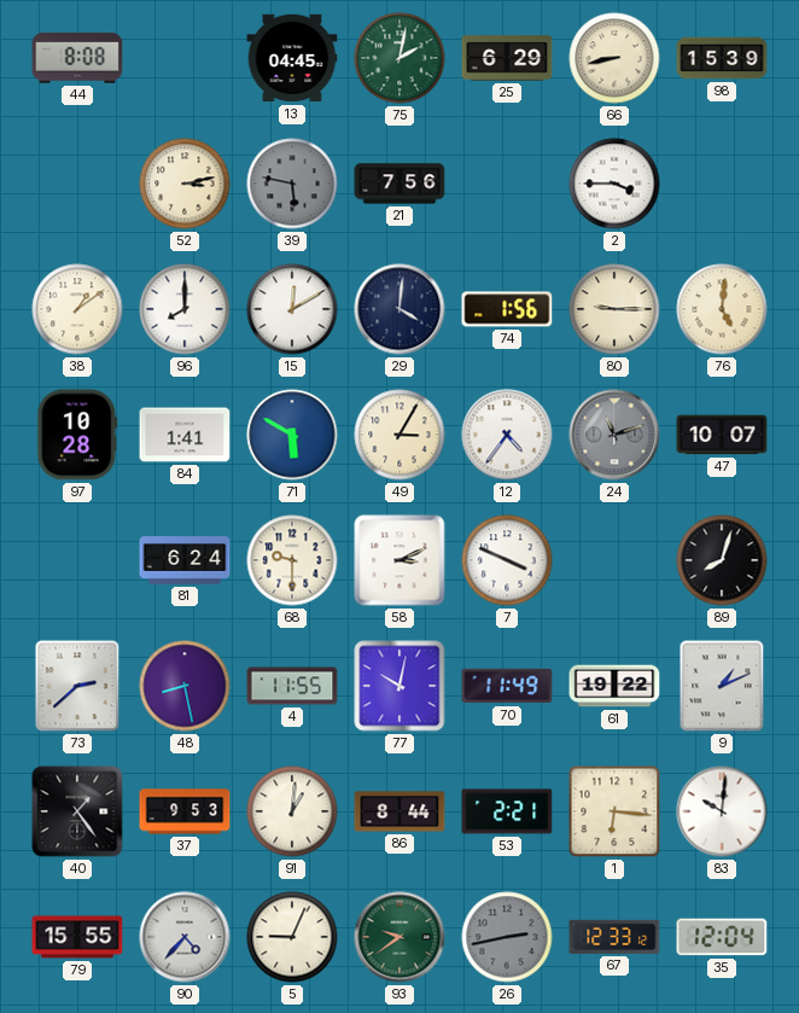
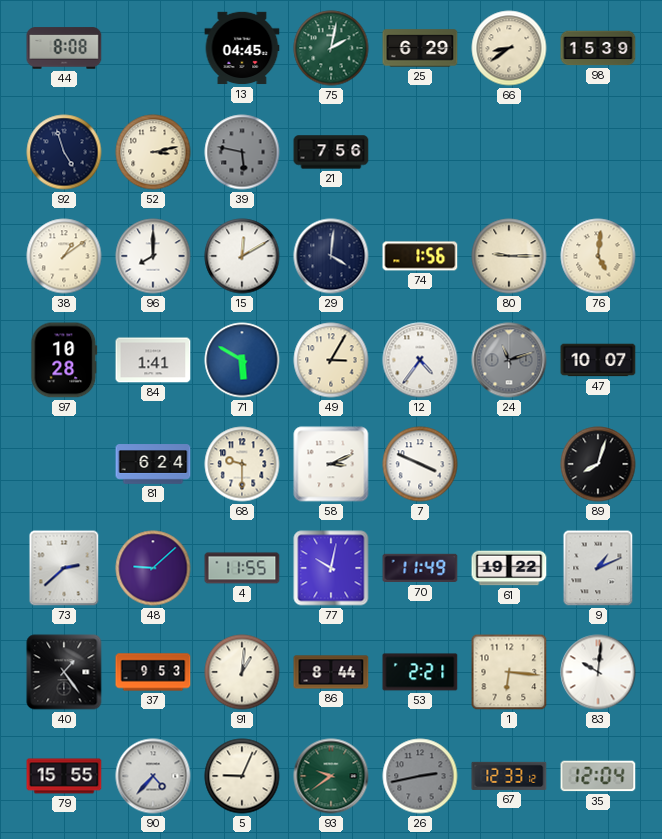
66: 8:43 -> 8:39
92: none -> 4:57
2: 3:45 -> none
48: 8:28 -> 9:08
